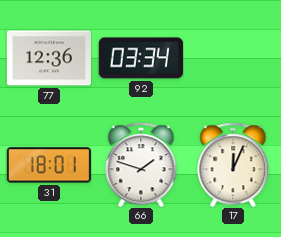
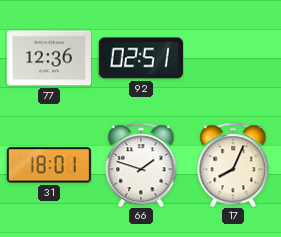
92: 03:34 -> 02:51
17: 12:04 -> 8:04
